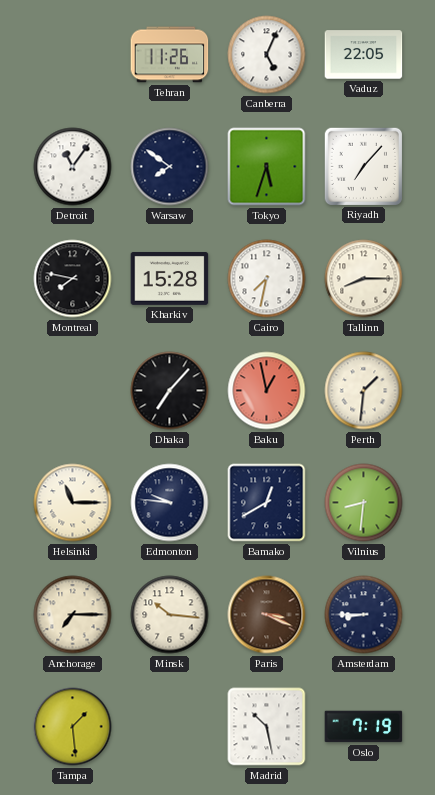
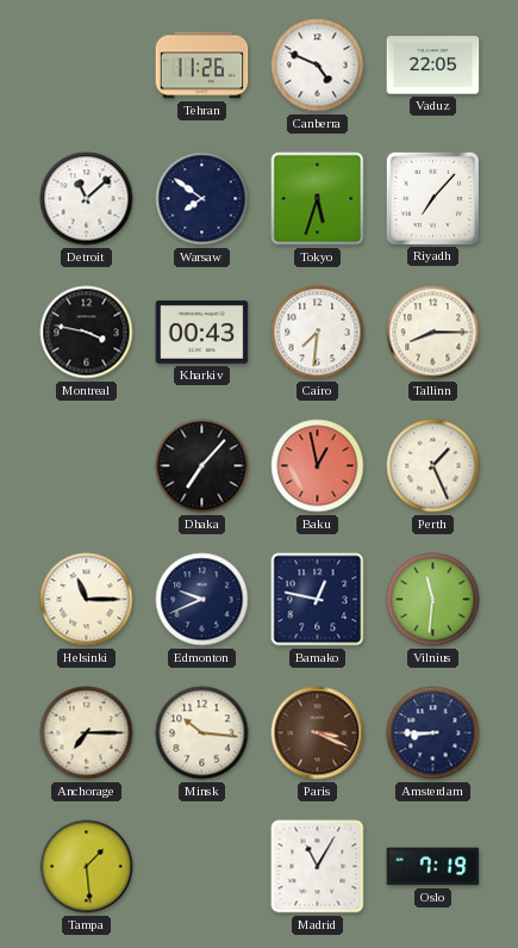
Canberra: 5:04 -> 4:49
Detroit: 11:06 -> 11:08
Montreal: 7:47 -> 3:47
Kharkiv: 15:28 -> 00:43
Cairo: 7:32 -> 7:31
Perth: 1:31 -> 1:26
Edmonton: 9:46 -> 9:41
Bamako: 12:40 -> 12:47
Vilnius: 8:31 -> 11:31
Madrid: 10:28 -> 11:05
